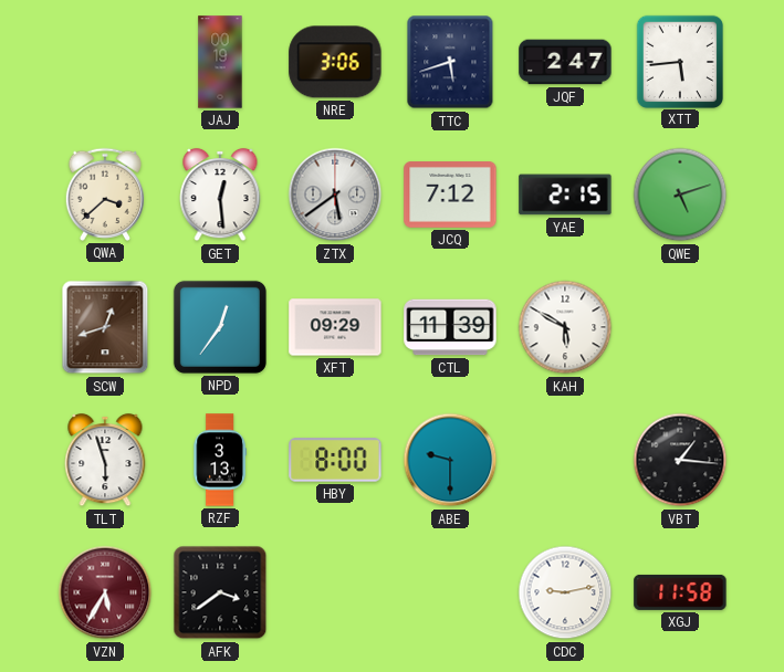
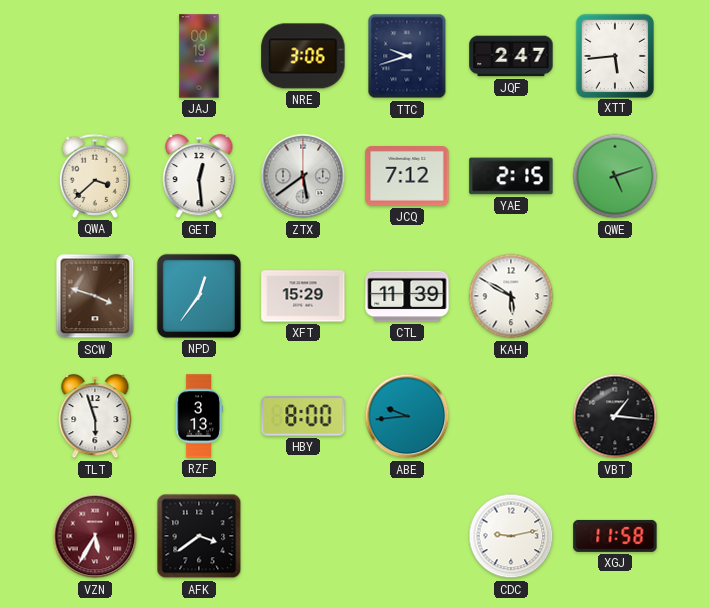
TTC: 5:42 -> 9:42
SCW: 12:42 -> 3:48
XFT: 09:29 -> 15:29
ABE: 9:30 -> 9:44
